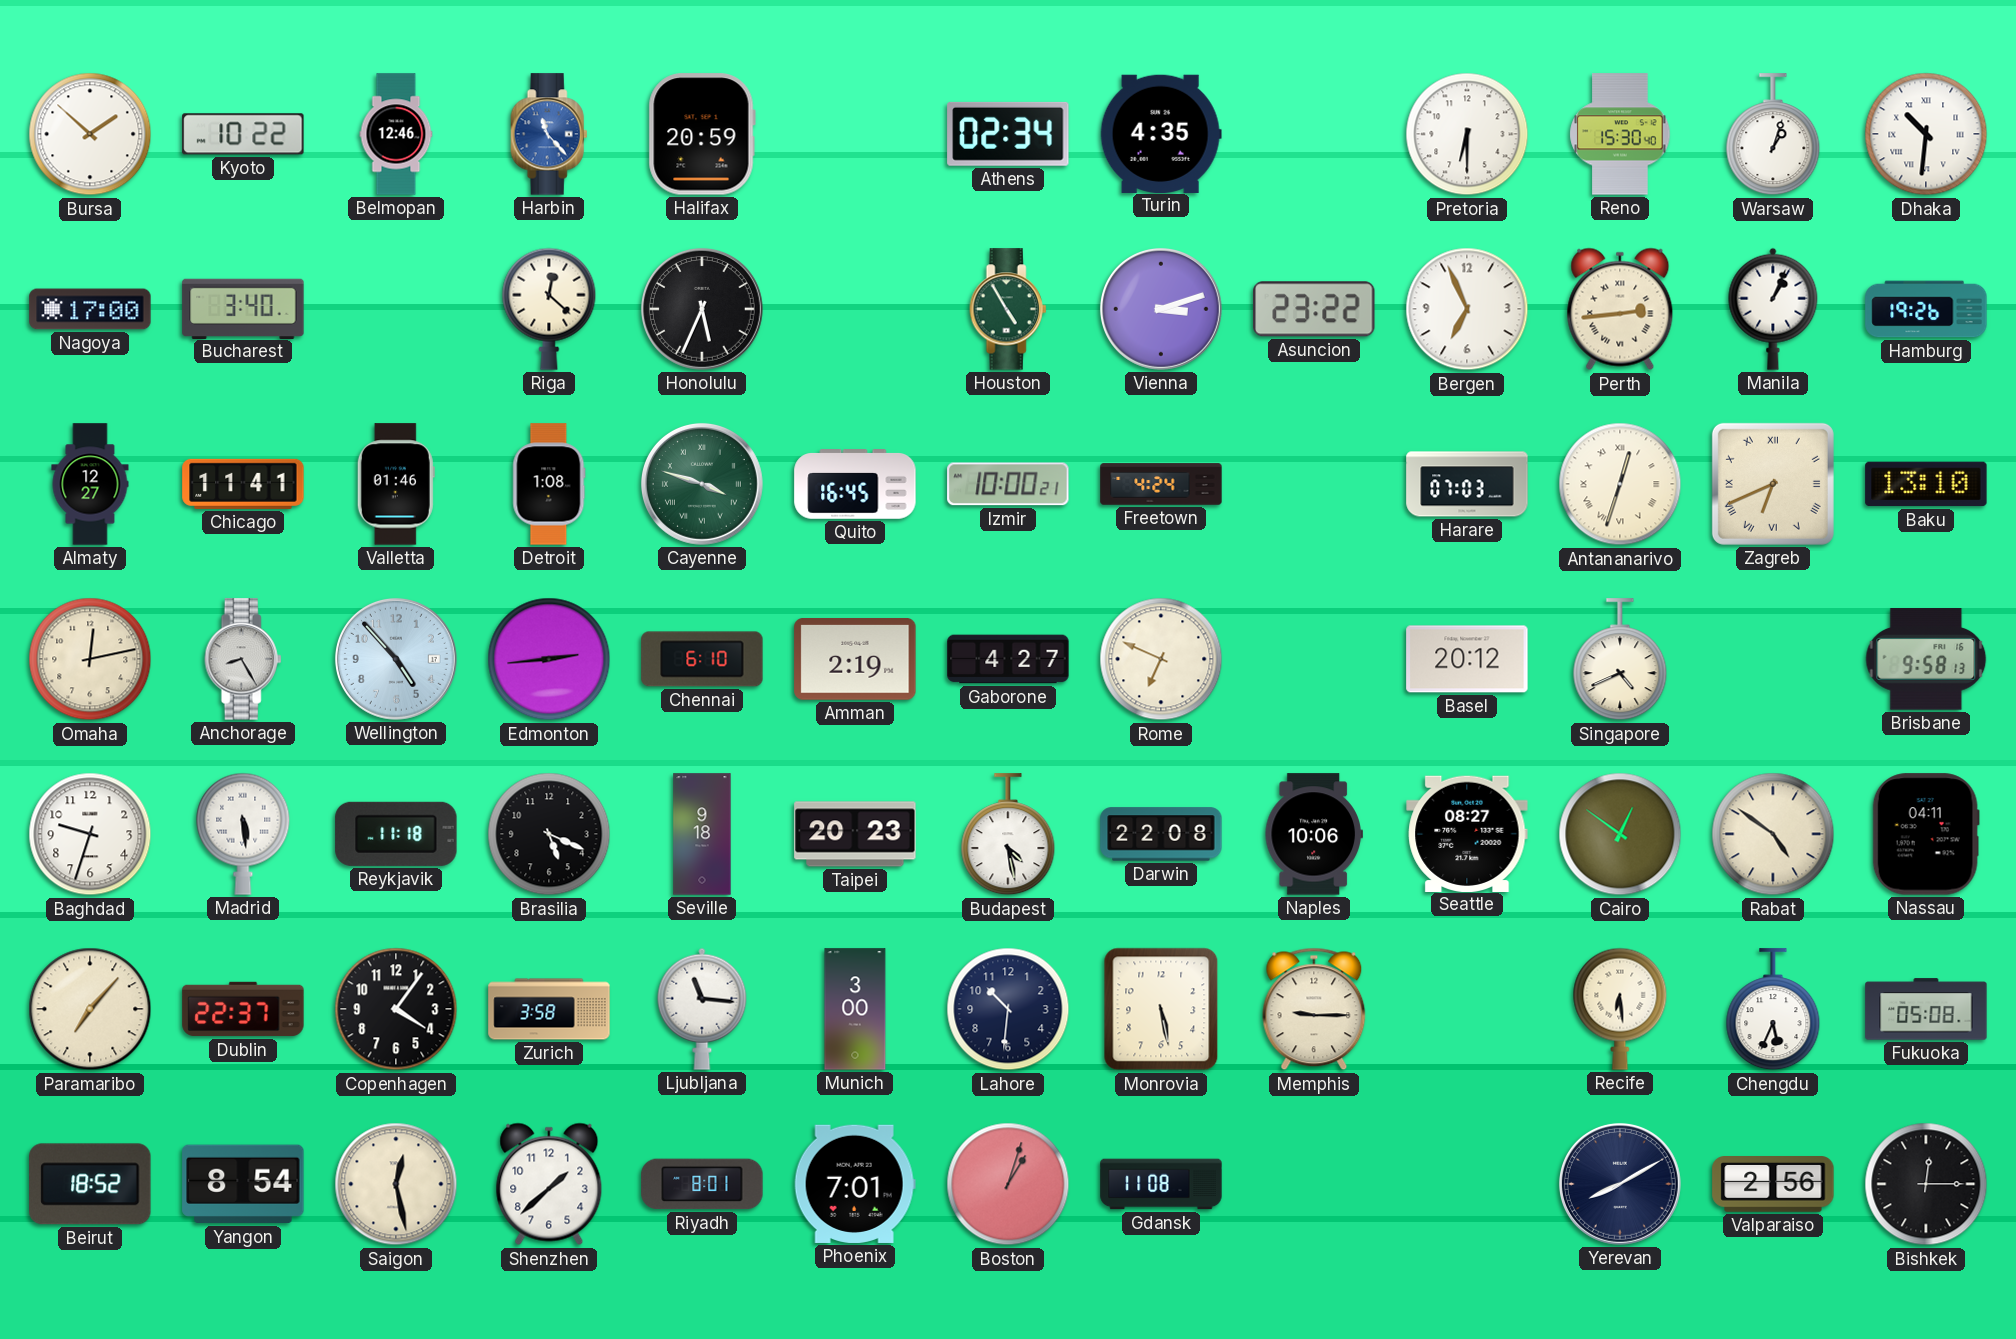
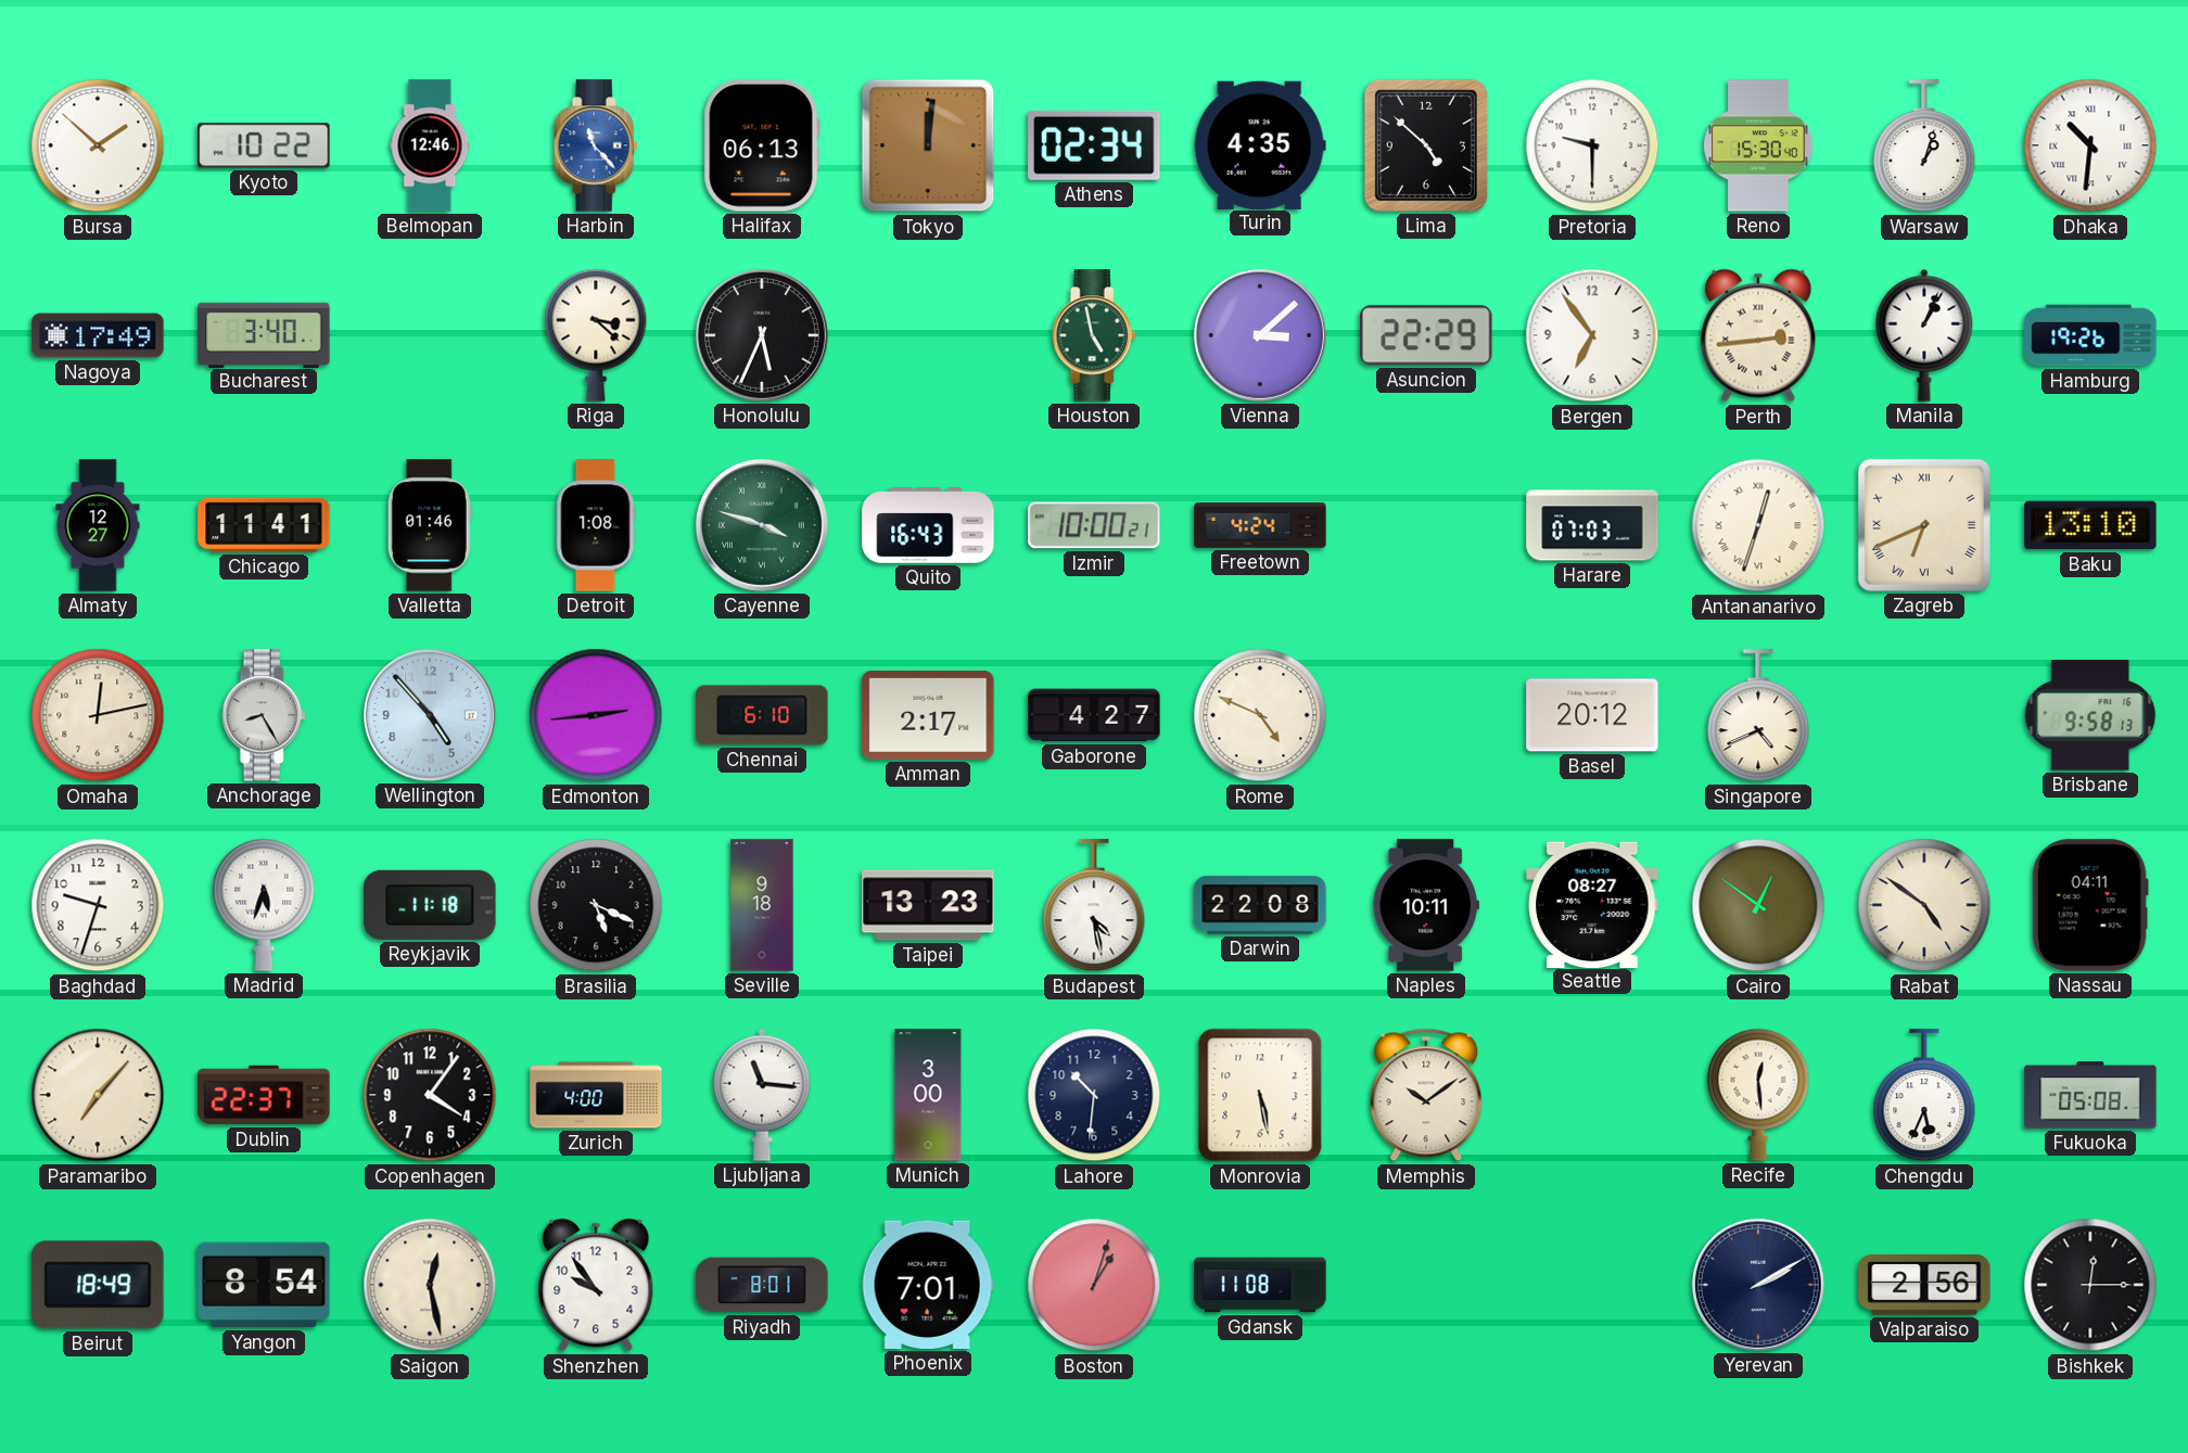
Halifax: 20:59 -> 06:13
Tokyo: none -> 12:01
Lima: none -> 4:52
Pretoria: 6:30 -> 9:30
Nagoya: 17:00 -> 17:49
Riga: 12:22 -> 3:22
Houston: 4:55 -> 4:58
Vienna: 3:12 -> 3:08
Asuncion: 23:22 -> 22:29
Bergen: 6:56 -> 6:54
Quito: 16:45 -> 16:43
Amman: 2:19 -> 2:17
Rome: 6:49 -> 4:49
Madrid: 5:29 -> 5:33
Taipei: 20:23 -> 13:23
Naples: 10:06 -> 10:11
Zurich: 3:58 -> 4:00
Memphis: 9:15 -> 10:09
Recife: 6:29 -> 12:29
Beirut: 18:52 -> 18:49
Shenzhen: 1:38 -> 9:54
Yerevan: 8:10 -> 2:10
